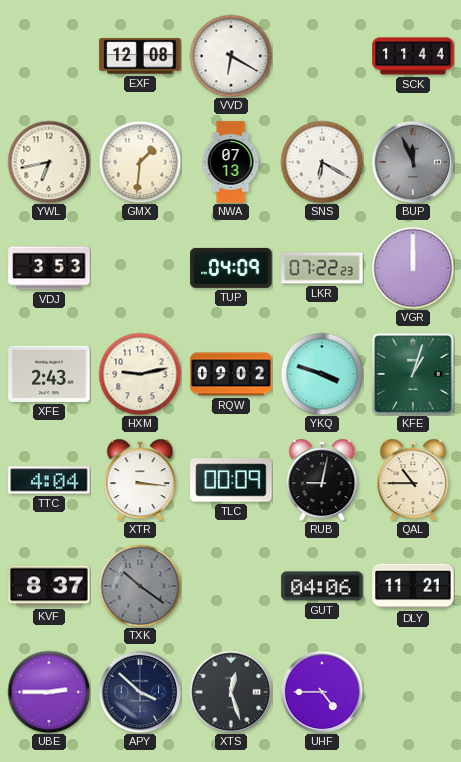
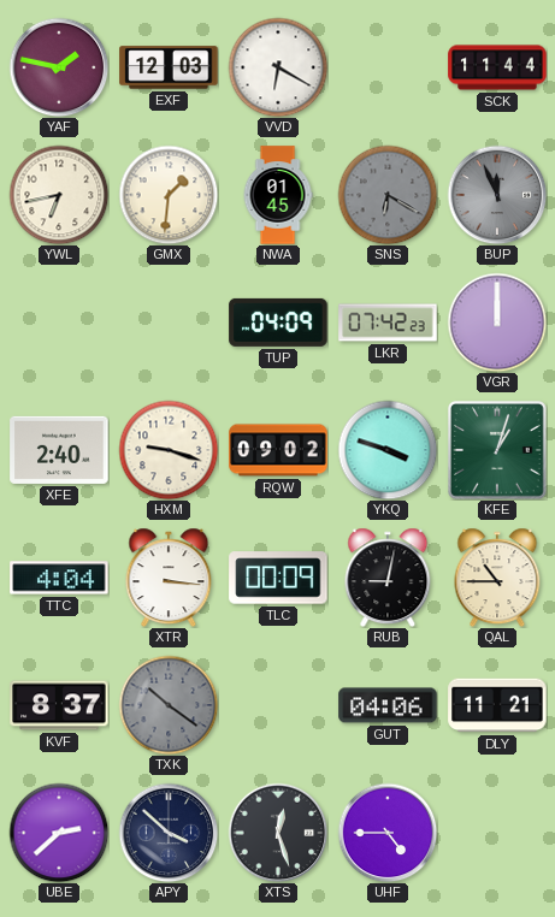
YAF: none -> 1:47
EXF: 12:08 -> 12:03
NWA: 07:13 -> 01:45
SNS dial: white -> grey
VDJ: 3:53 -> none
LKR: 07:22 -> 07:42
XFE: 2:43 -> 2:40
HXM: 9:13 -> 9:18
UBE: 2:45 -> 2:38
